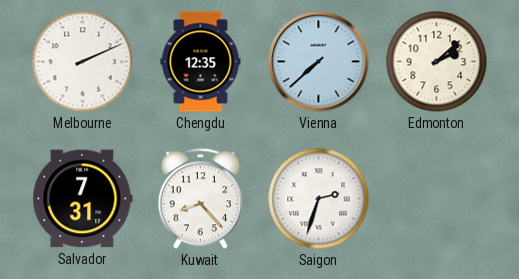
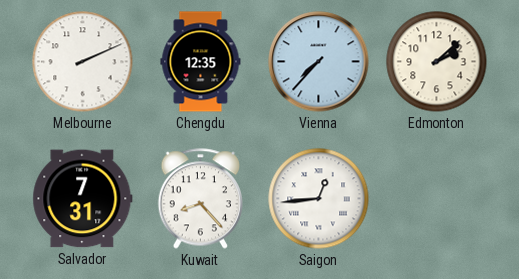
Vienna: 7:38 -> 7:37
Saigon: 2:33 -> 12:44
